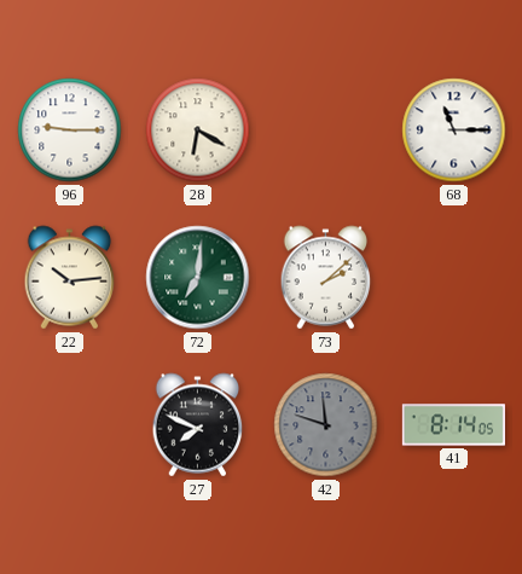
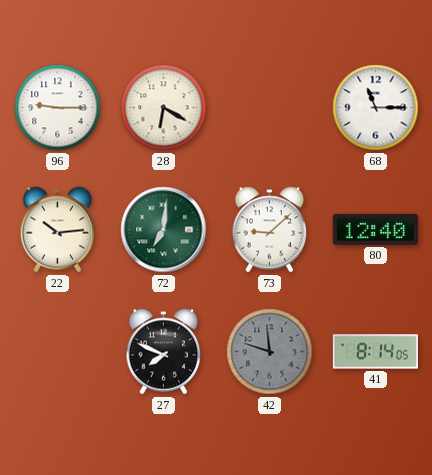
73: 2:08 -> 9:08
80: none -> 12:40
